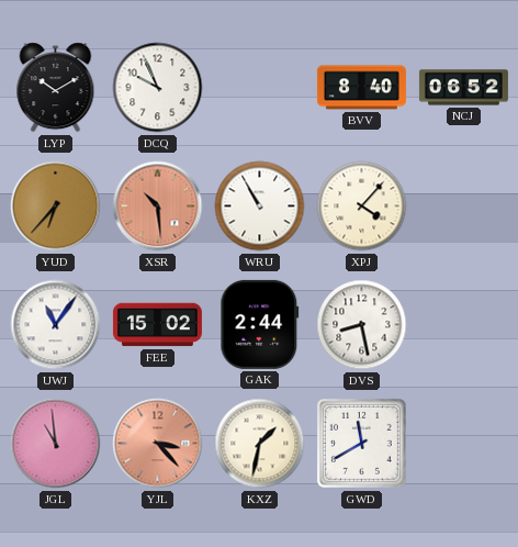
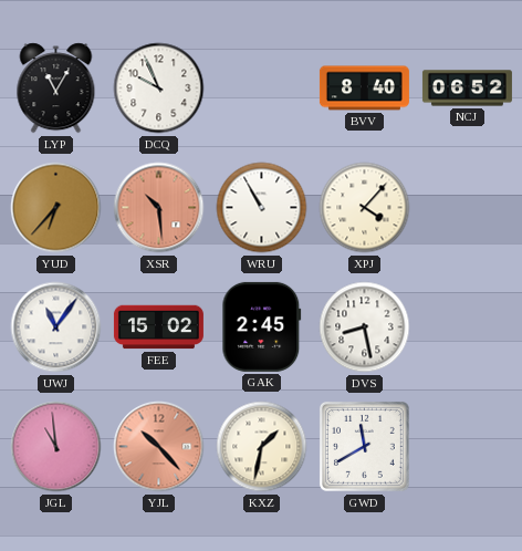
LYP: 10:10 -> 11:05
GAK: 2:44 -> 2:45
YJL: 3:23 -> 10:23
